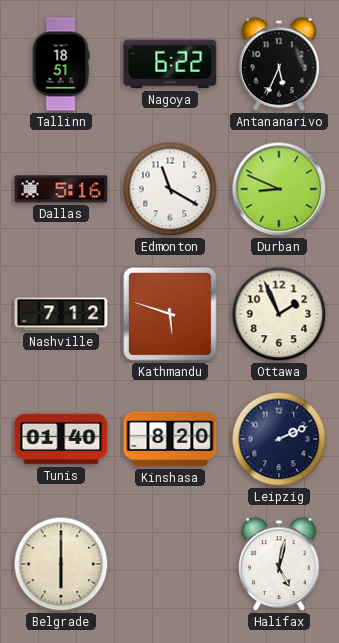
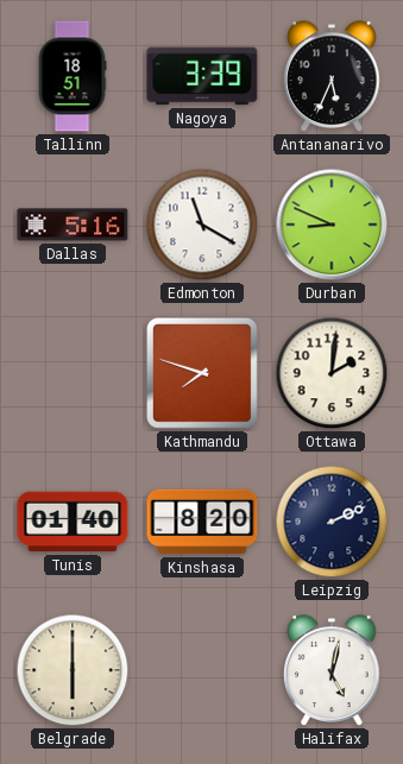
Nagoya: 6:22 -> 3:39
Nashville: 7:12 -> none
Kathmandu: 5:48 -> 7:48
Ottawa: 1:56 -> 2:01
